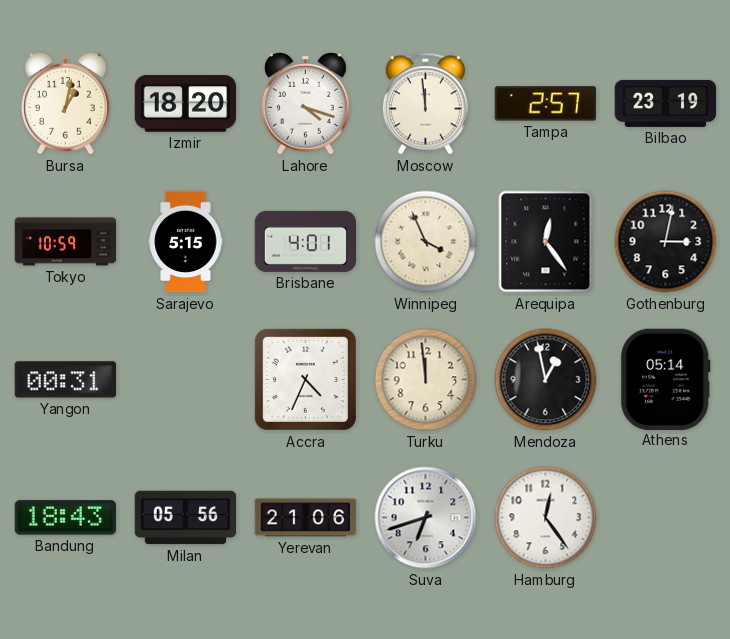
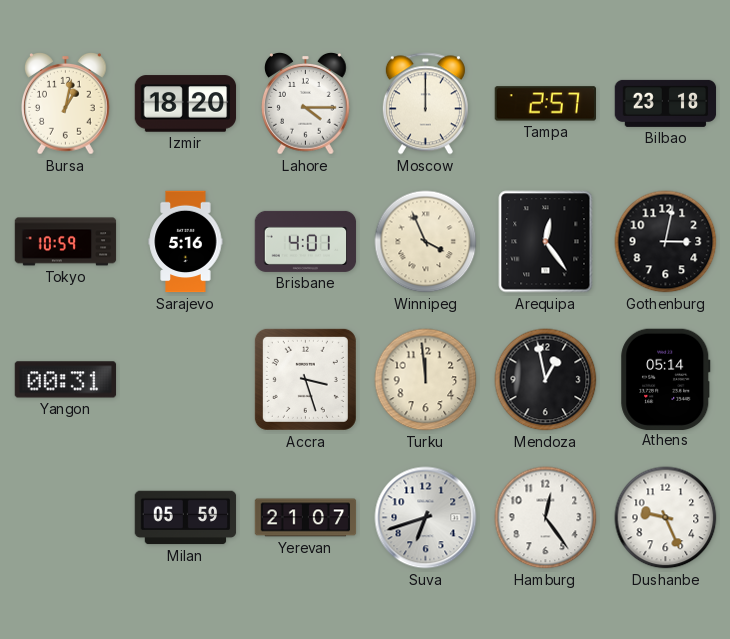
Lahore: 4:18 -> 4:15
Moscow: 11:59 -> 12:00
Bilbao: 23:19 -> 23:18
Sarajevo: 5:15 -> 5:16
Accra: 4:34 -> 3:27
Bandung: 18:43 -> none
Milan: 05:56 -> 05:59
Yerevan: 21:06 -> 21:07
Dushanbe: none -> 9:26
